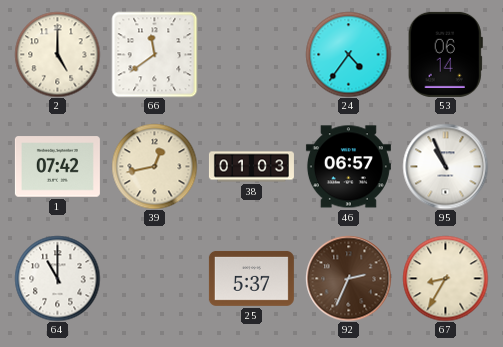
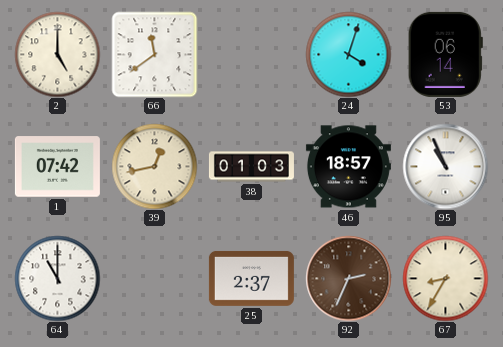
24: 4:36 -> 4:03
46: 06:57 -> 18:57
25: 5:37 -> 2:37
